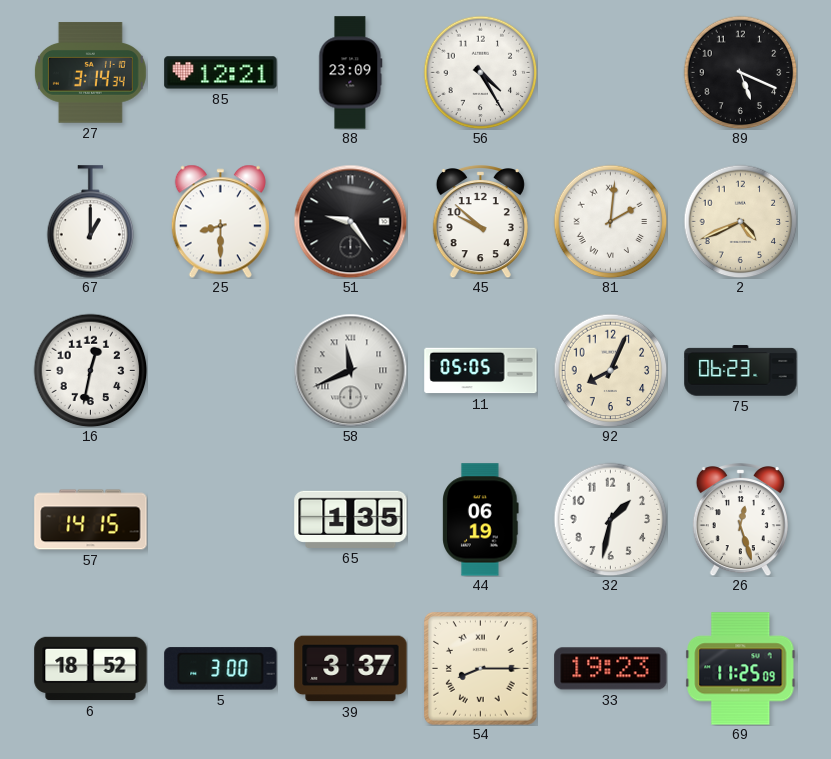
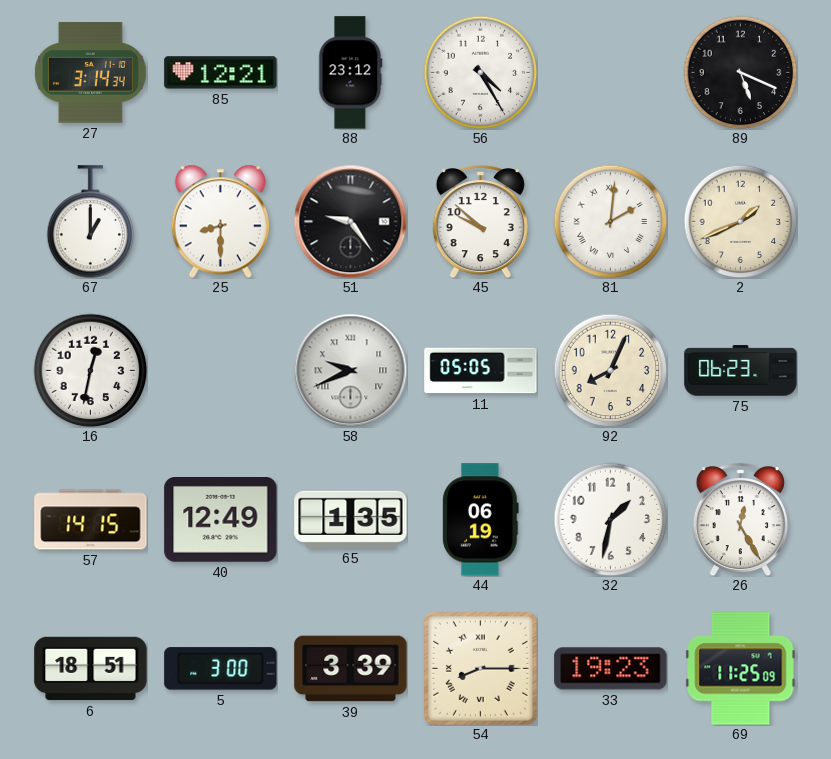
88: 23:09 -> 23:12
2: 4:41 -> 1:41
58: 11:41 -> 9:41
40: none -> 12:49
26: 12:27 -> 12:25
6: 18:52 -> 18:51
39: 3:37 -> 3:39
